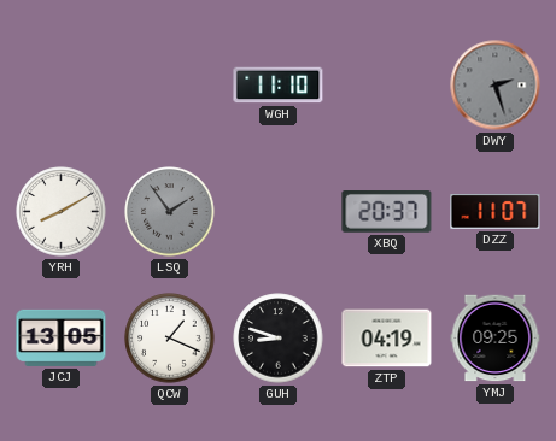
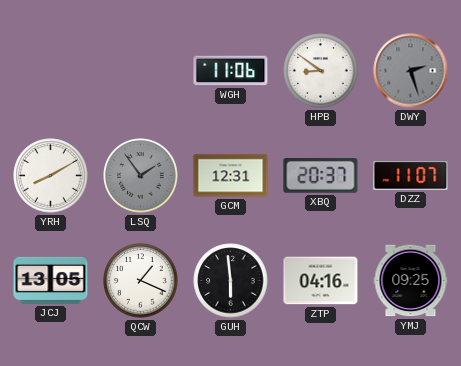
WGH: 11:10 -> 11:06
HPB: none -> 8:51
GCM: none -> 12:31
GUH: 8:48 -> 5:59
ZTP: 04:19 -> 04:16
